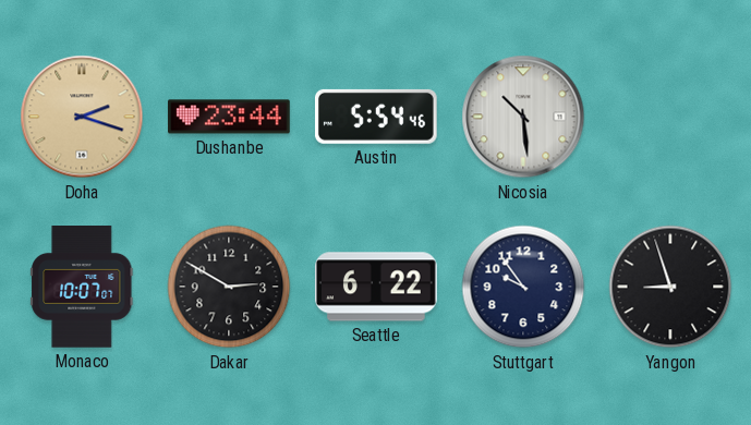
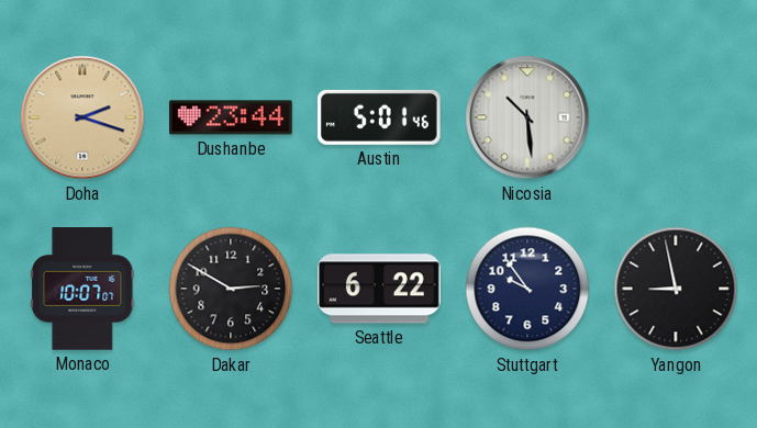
Austin: 5:54 -> 5:01
Yangon: 8:57 -> 8:58
